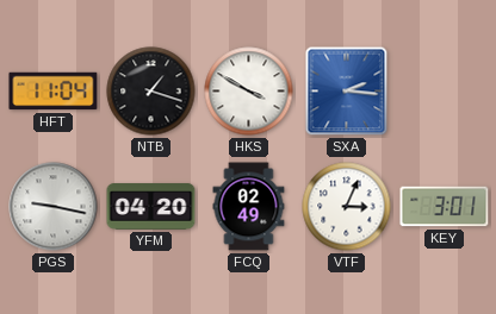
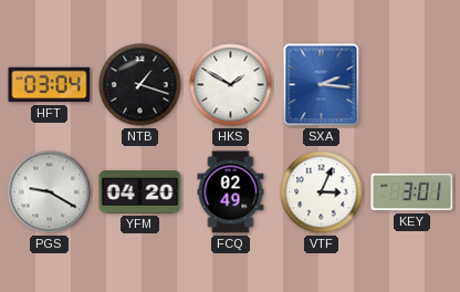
HFT: 11:04 -> 03:04
HKS: 3:50 -> 1:50
PGS: 9:17 -> 9:20
